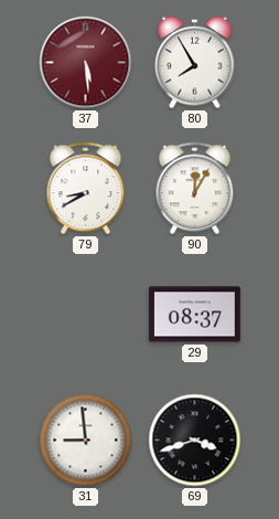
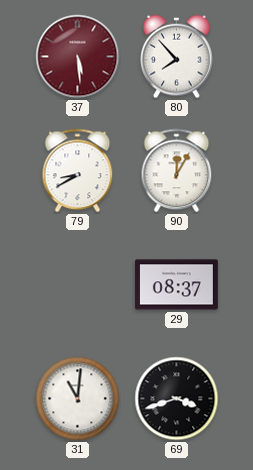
80: 7:55 -> 7:53
31: 8:59 -> 11:01
